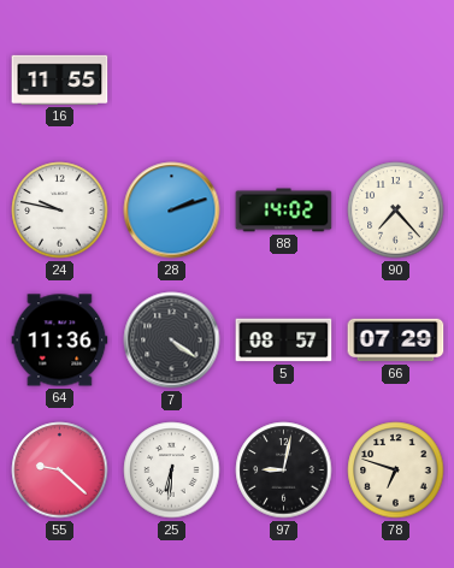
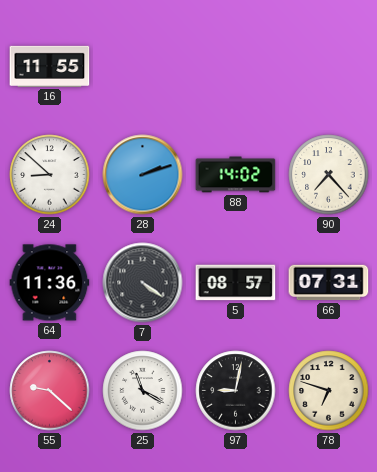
24: 9:47 -> 8:52
66: 07:29 -> 07:31
25: 6:31 -> 11:20
